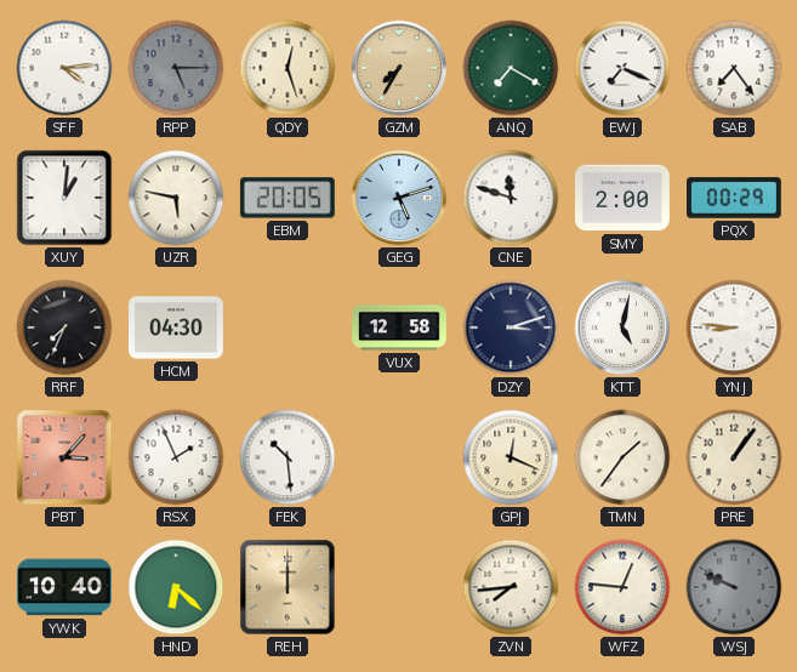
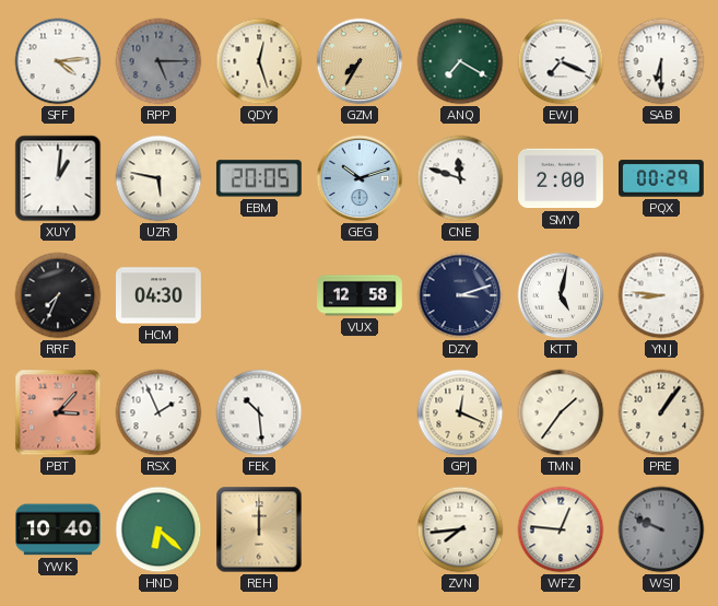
SAB: 7:24 -> 6:30
GEG: 5:12 -> 10:12
